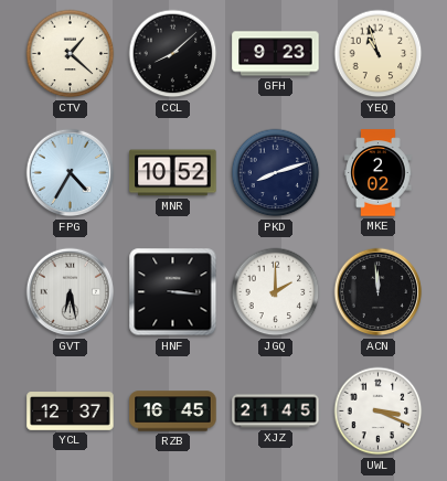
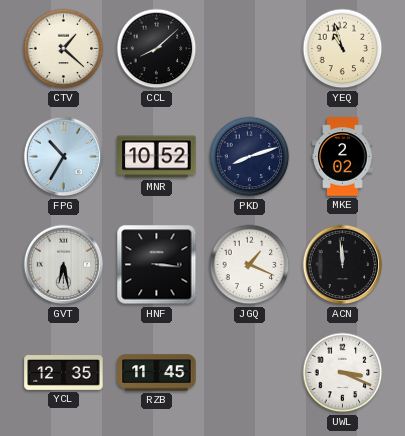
GFH: 9:23 -> none
FPG: 4:35 -> 10:35
JGQ: 2:00 -> 1:19
YCL: 12:37 -> 12:35
RZB: 16:45 -> 11:45
XJZ: 21:45 -> none
